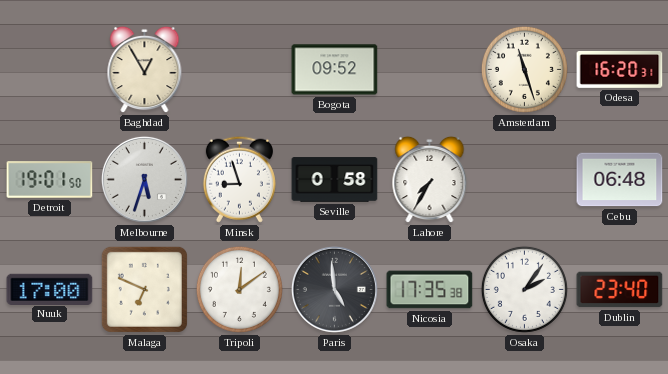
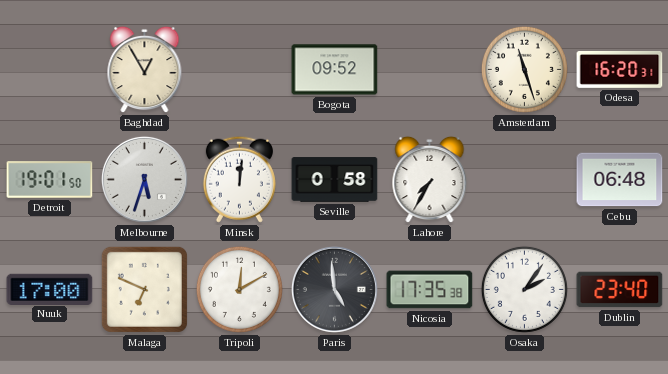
Minsk: 8:57 -> 12:01
Tripoli: 12:09 -> 12:10
